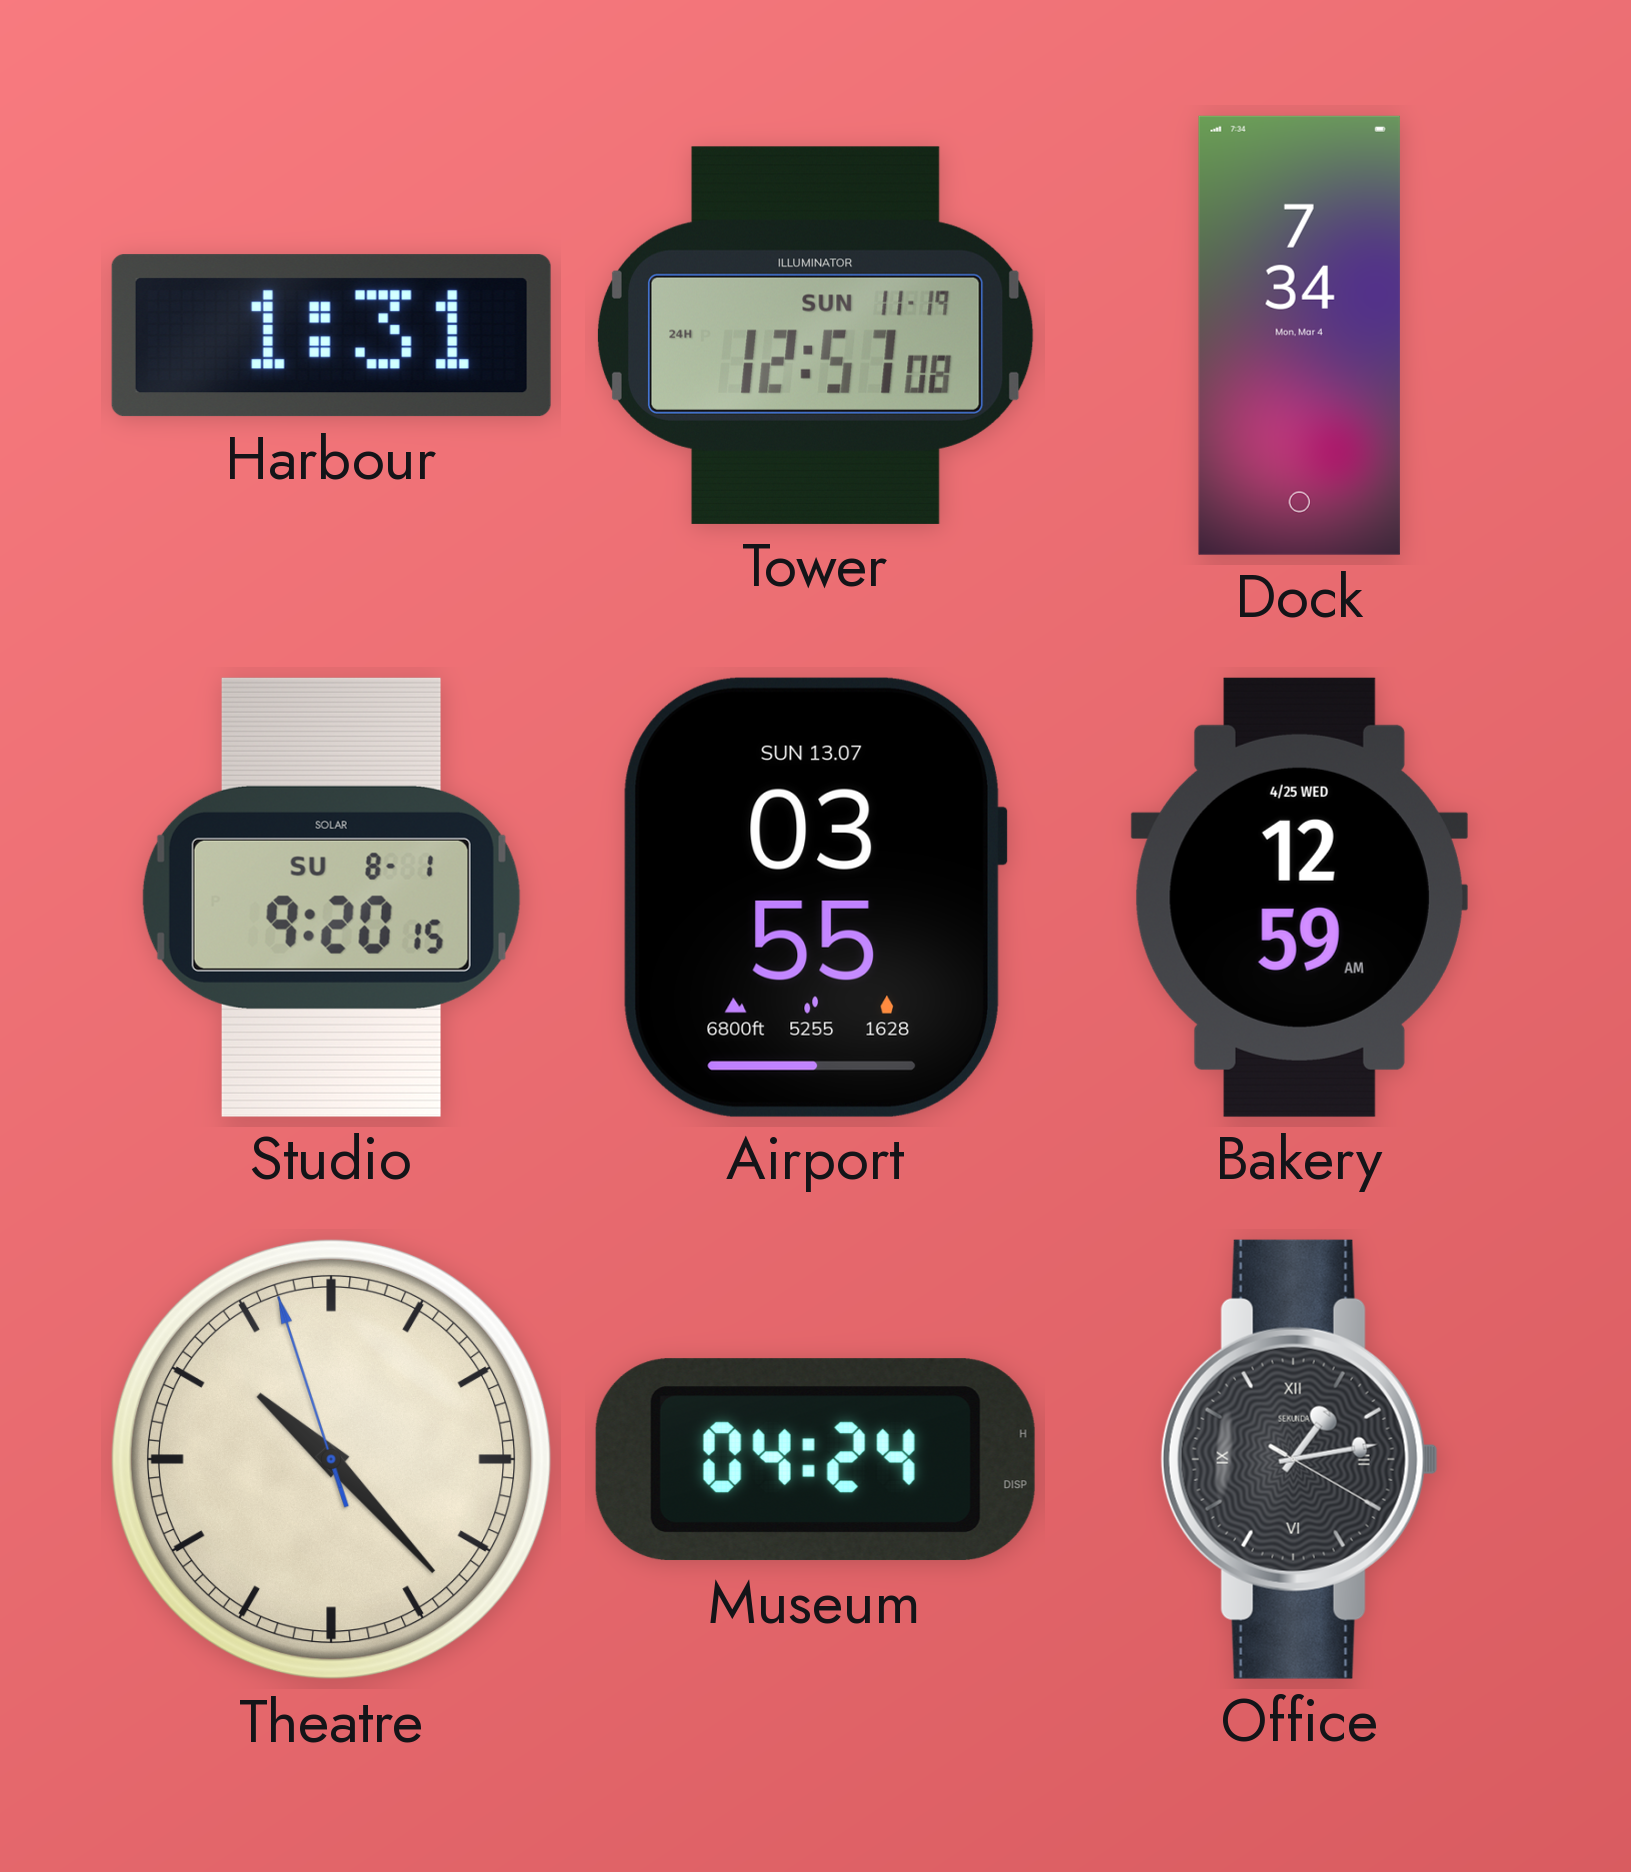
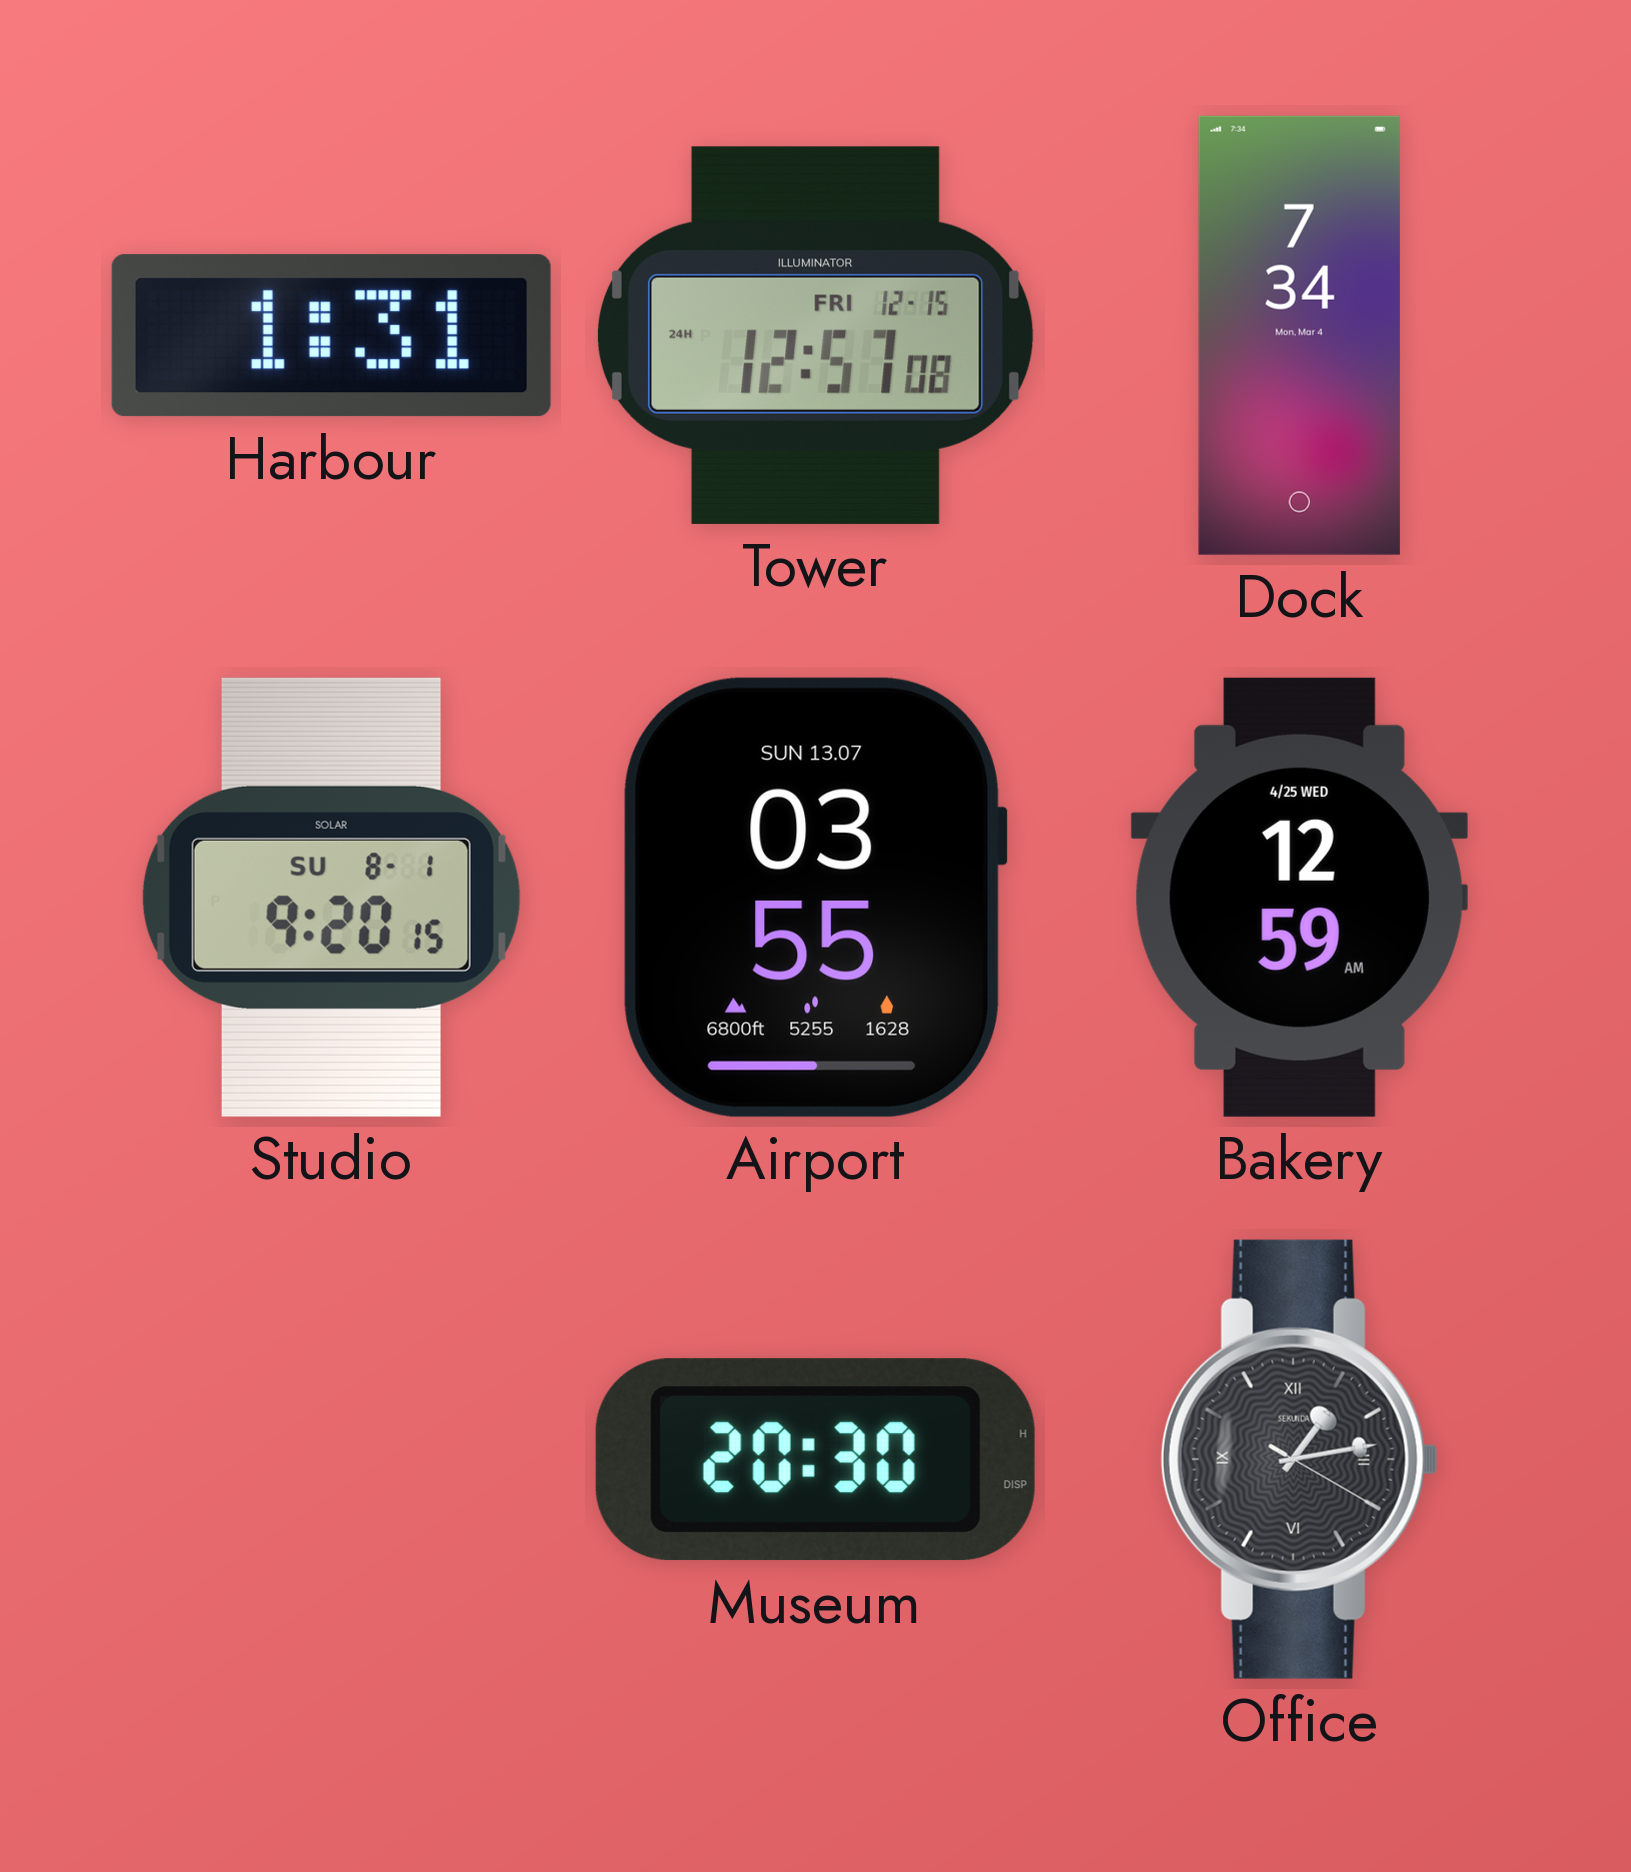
Tower date: SUN 11-19 -> FRI 12-15
Theatre: 10:22 -> none
Museum: 04:24 -> 20:30
